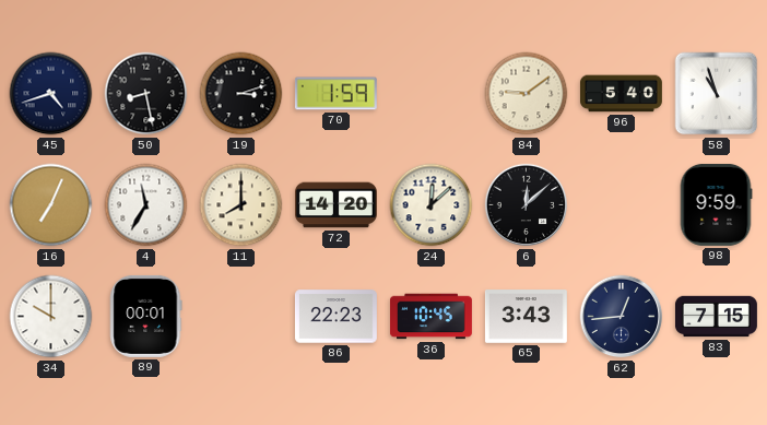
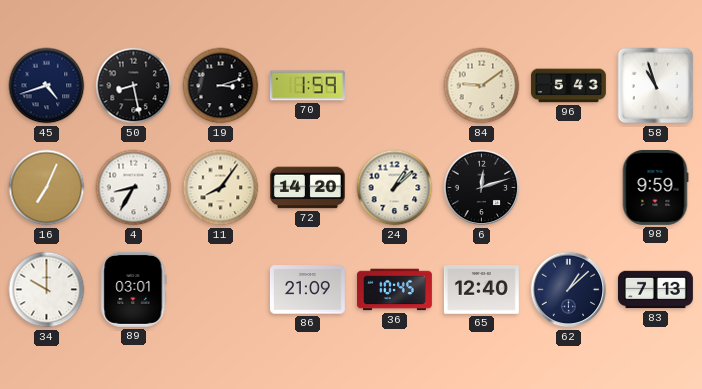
96: 5:40 -> 5:43
4: 11:35 -> 8:35
11: 8:00 -> 8:06
24: 12:08 -> 1:08
6: 12:08 -> 12:12
89: 00:01 -> 03:01
86: 22:23 -> 21:09
65: 3:43 -> 12:40
62: 12:44 -> 1:08
83: 7:15 -> 7:13
